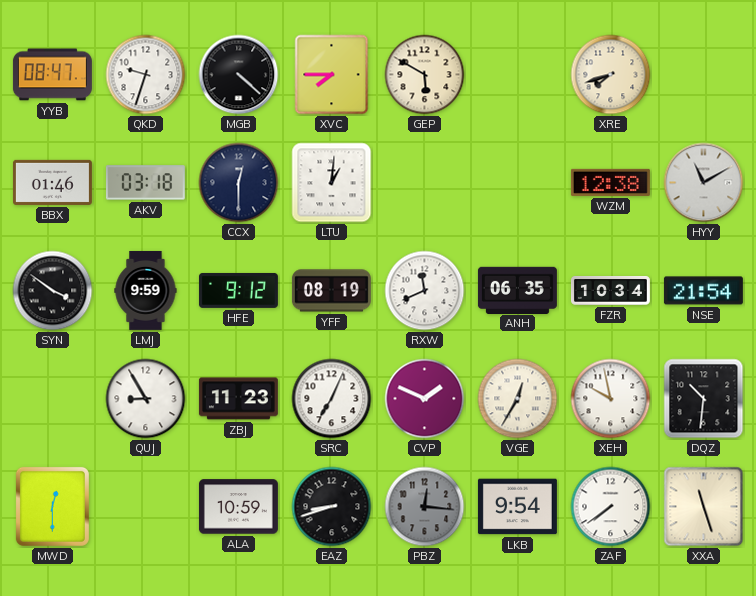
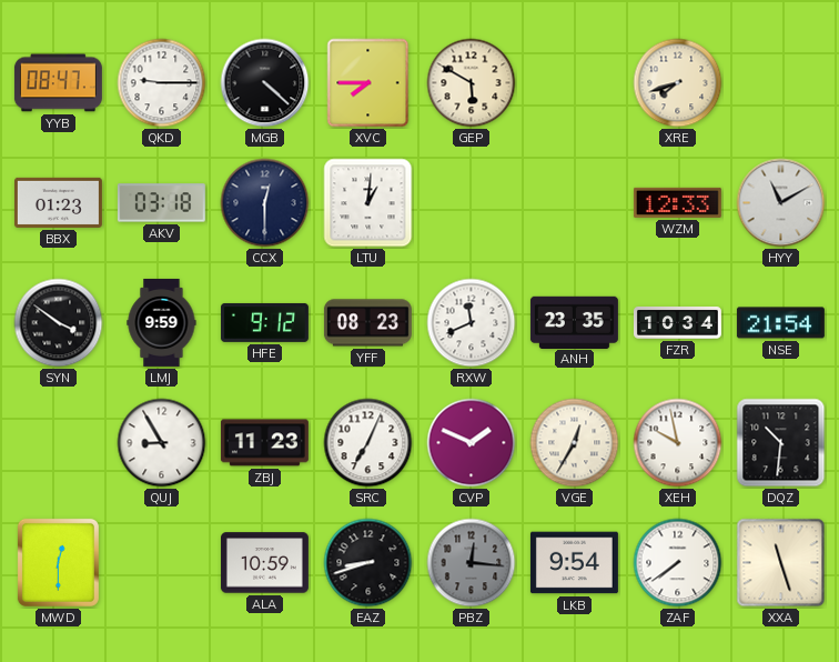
QKD: 9:33 -> 9:15
BBX: 01:46 -> 01:23
WZM: 12:38 -> 12:33
YFF: 08:19 -> 08:23
ANH: 06:35 -> 23:35
